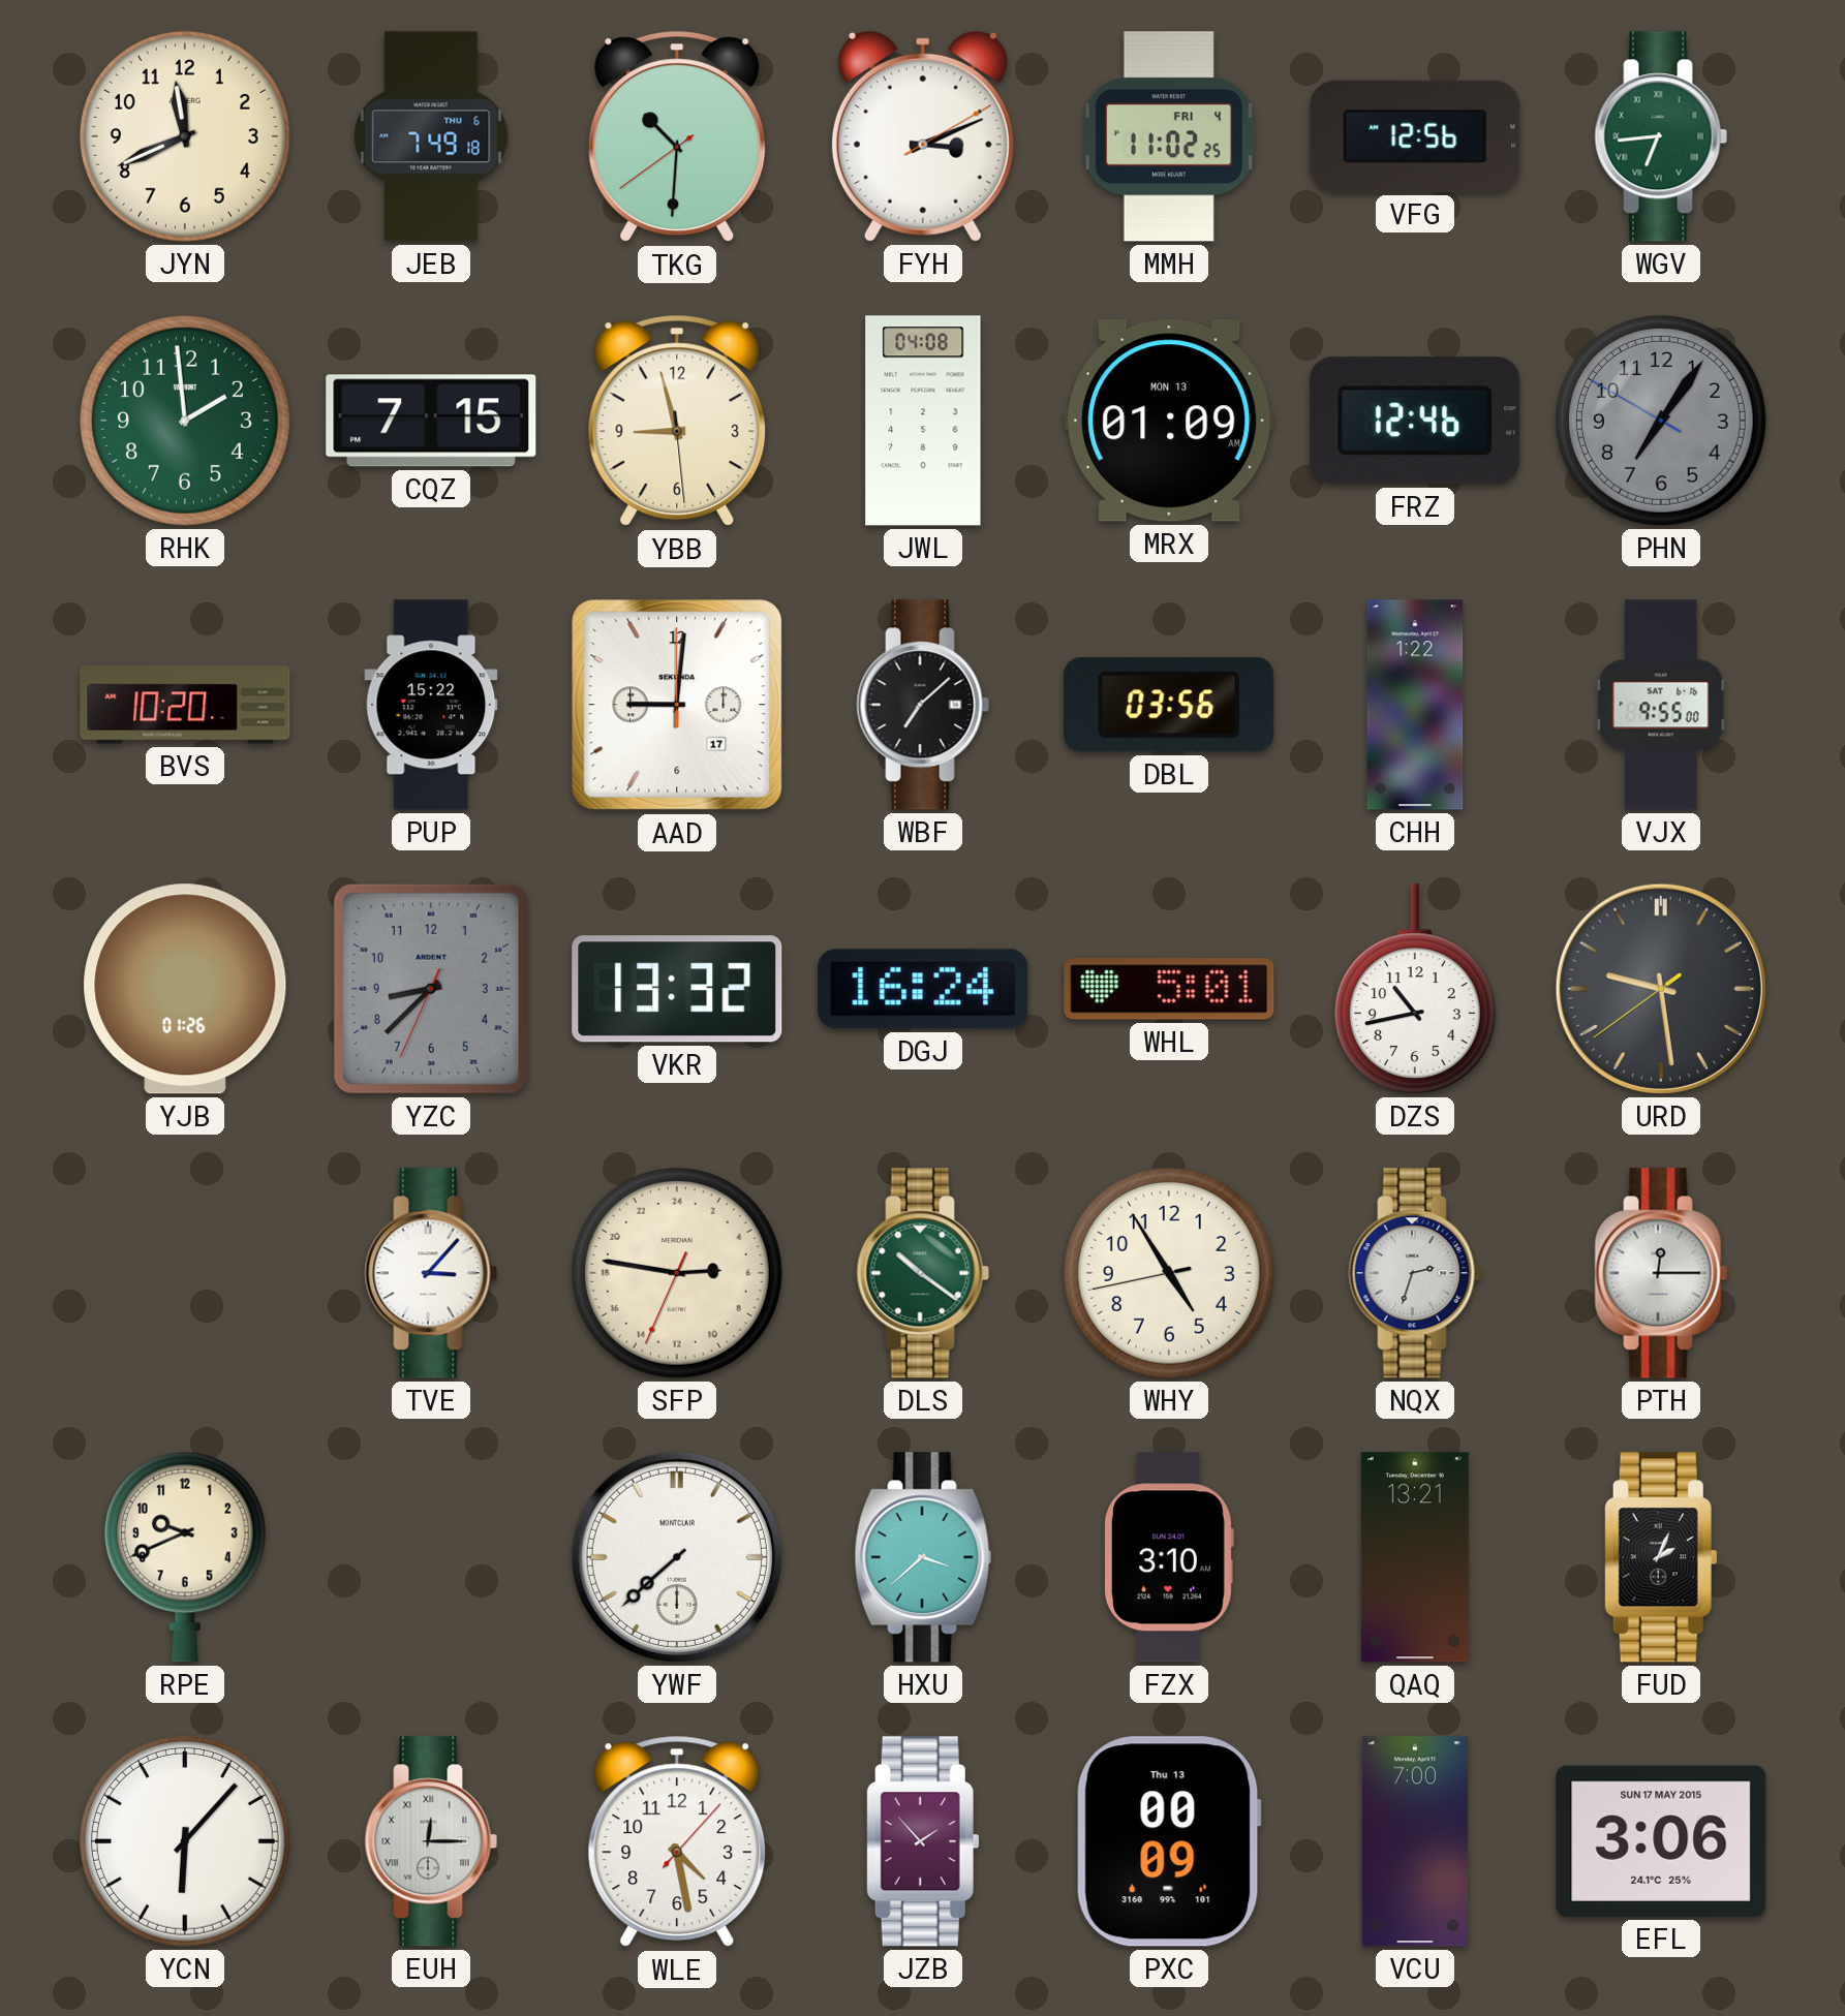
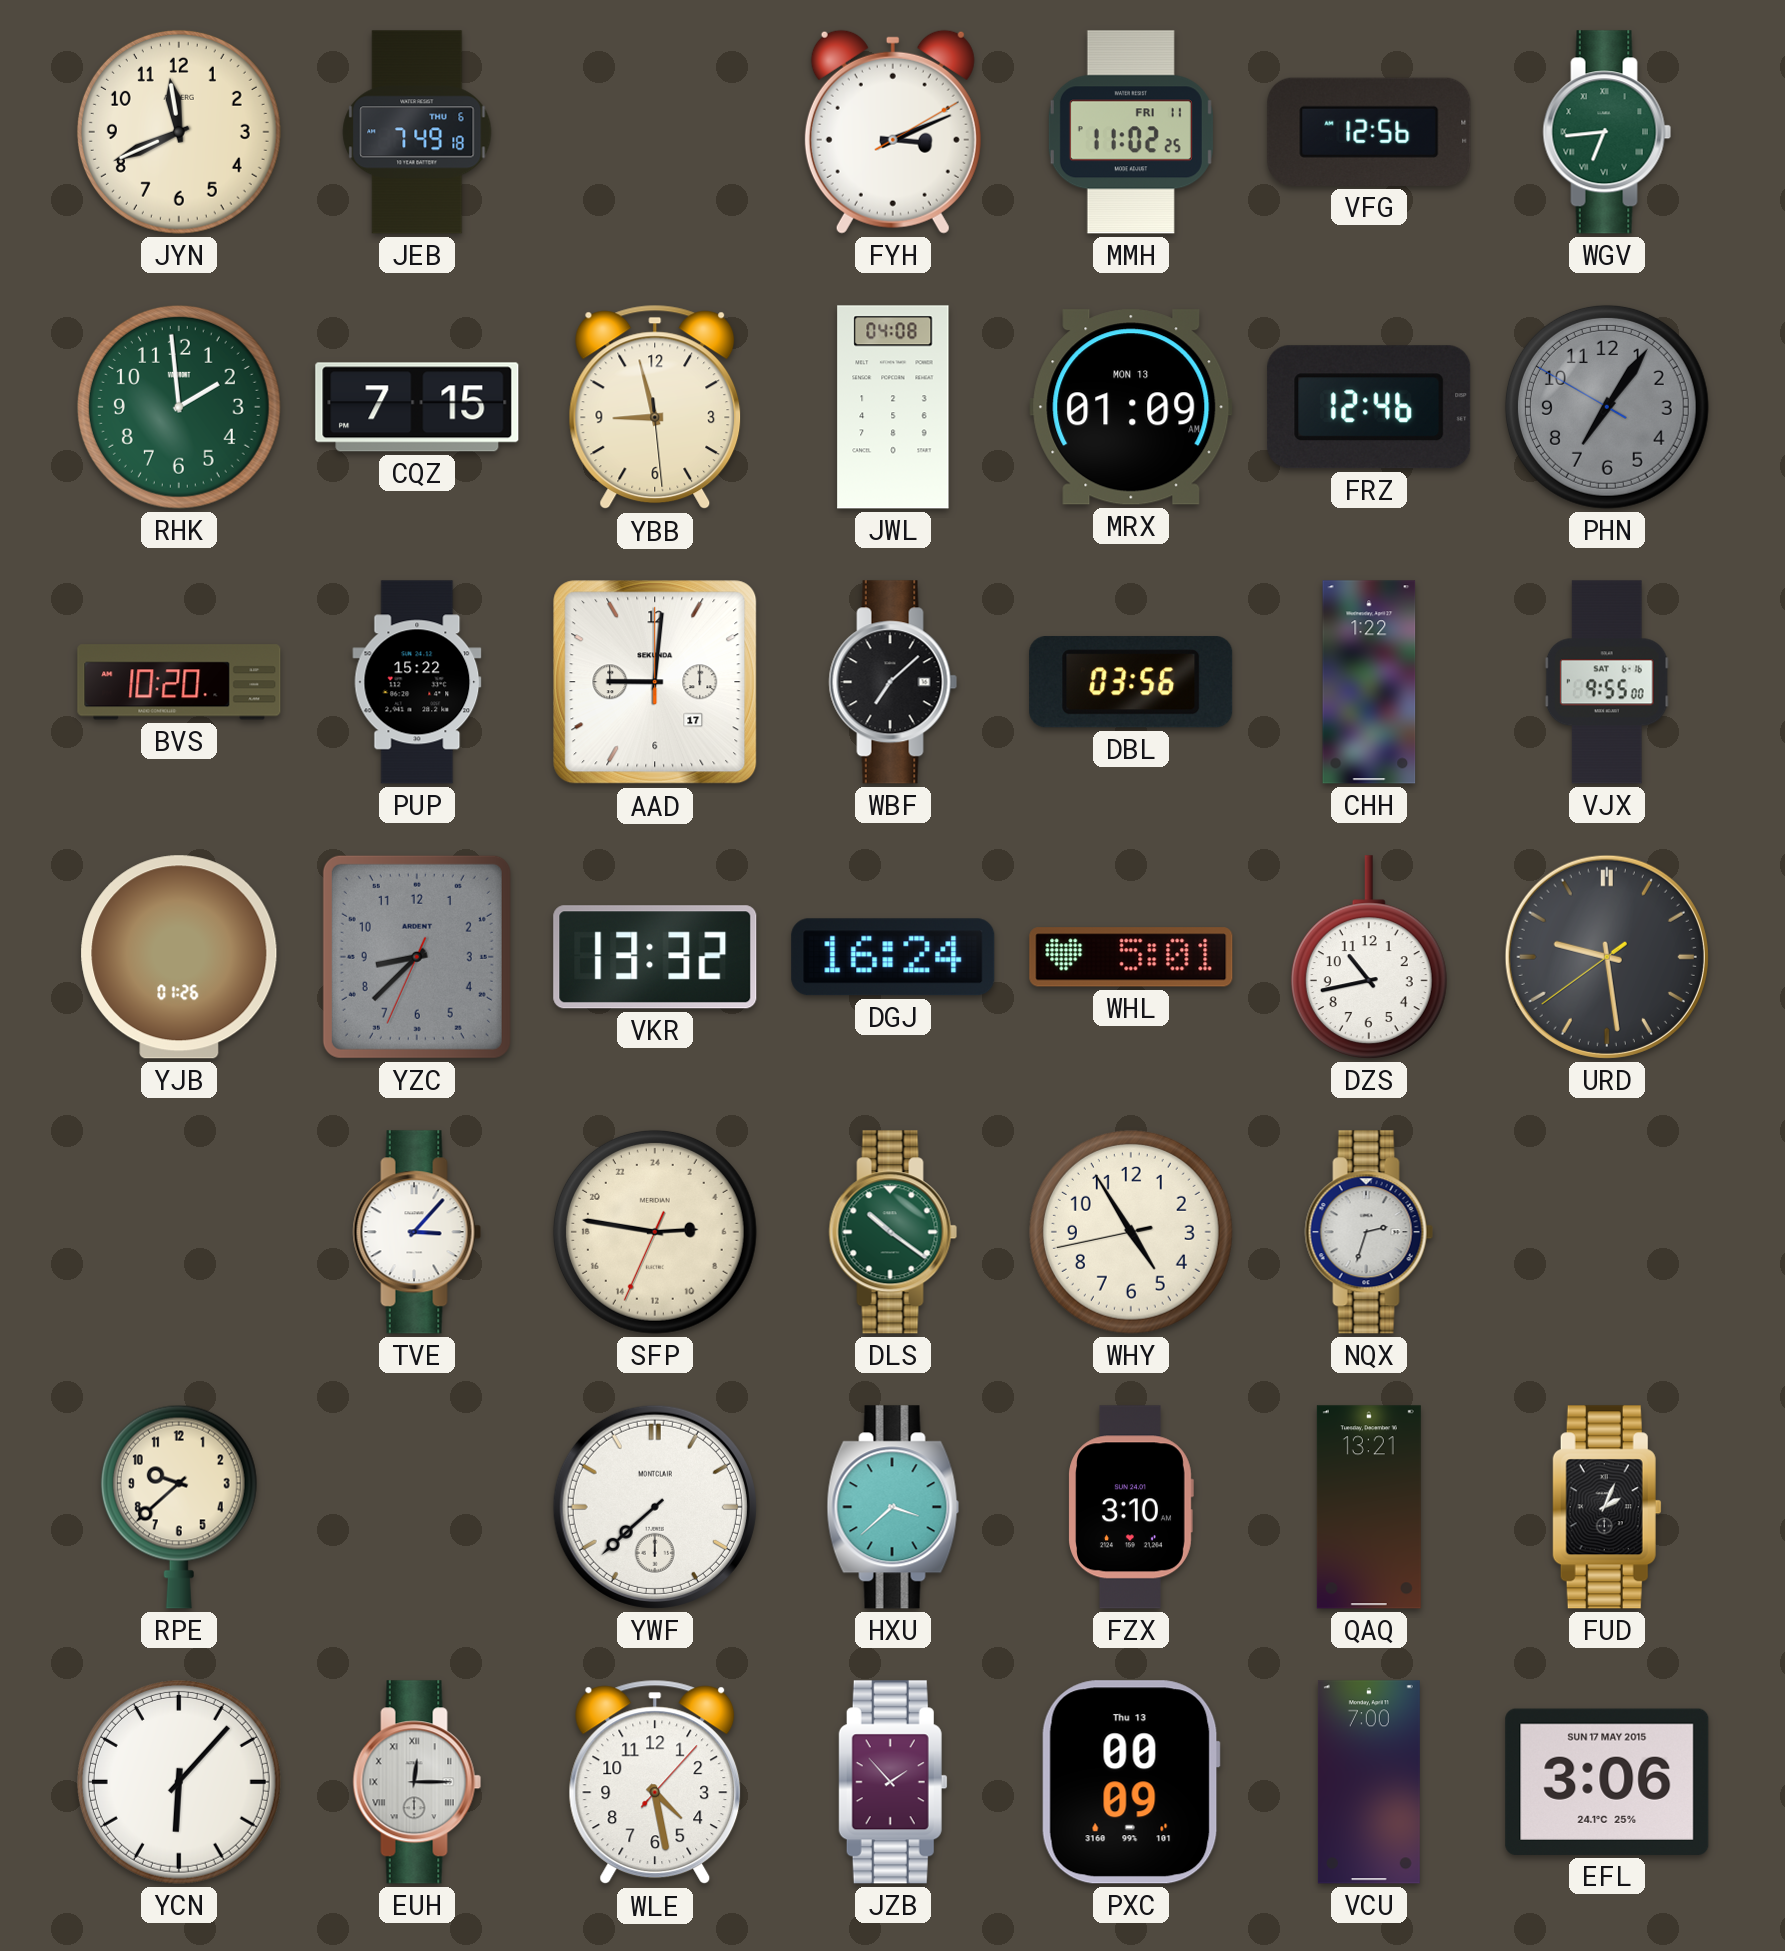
TKG: 10:30 -> none
MMH date: FRI 4 -> FRI 11
PTH: 12:15 -> none
RPE: 9:41 -> 9:38
